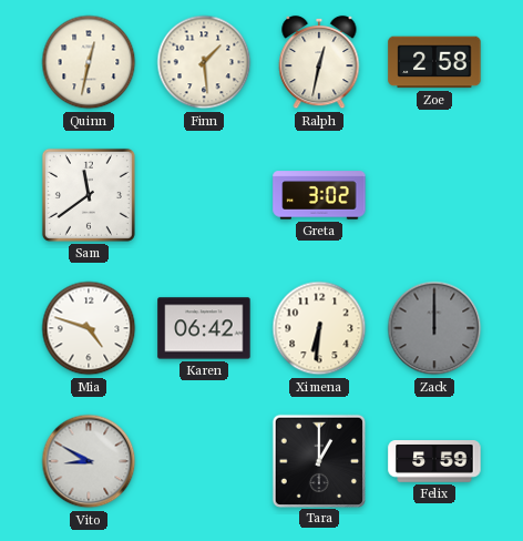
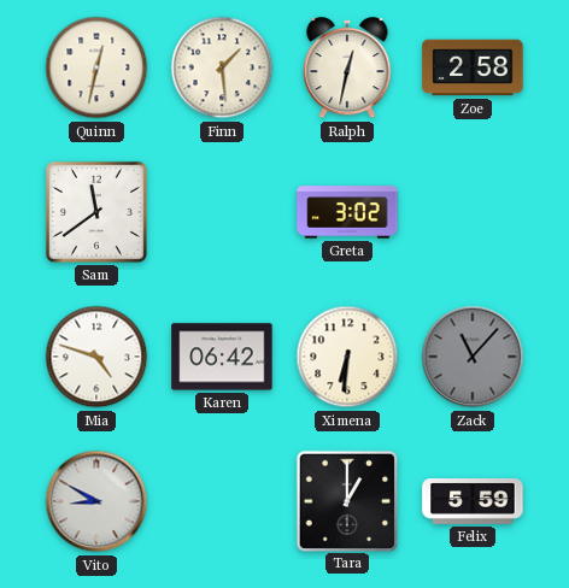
Zack: 12:00 -> 11:07
